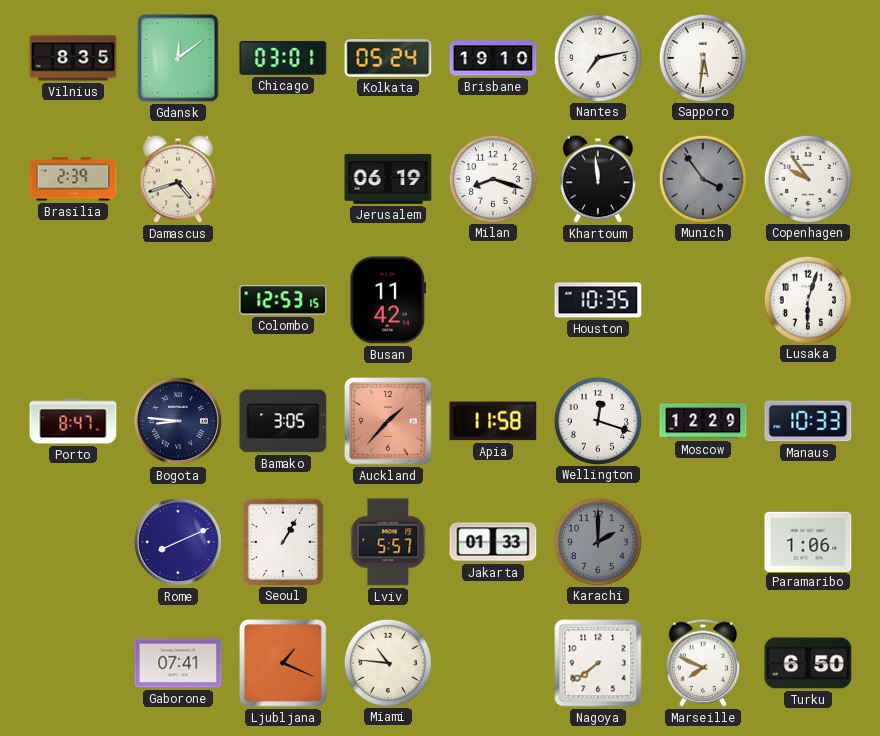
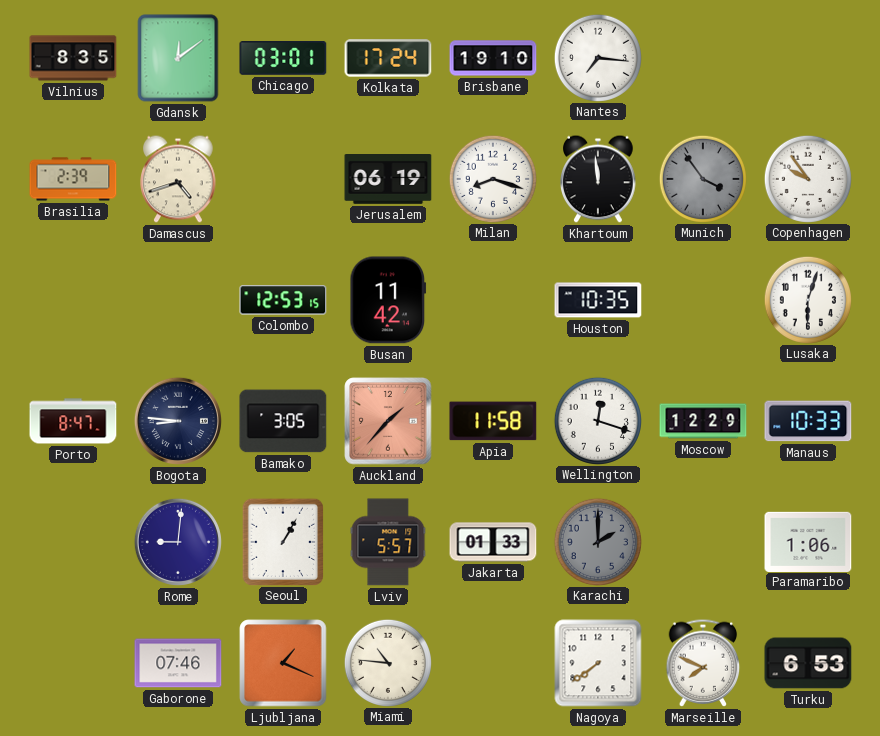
Kolkata: 05:24 -> 17:24
Nantes: 7:13 -> 7:16
Sapporo: 5:31 -> none
Rome: 8:11 -> 9:01
Gaborone: 07:41 -> 07:46
Turku: 6:50 -> 6:53
